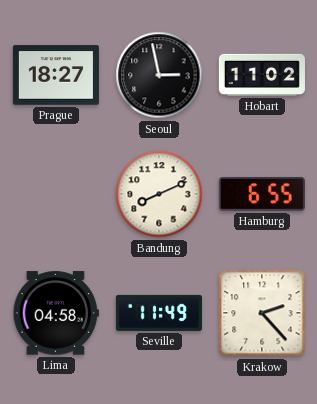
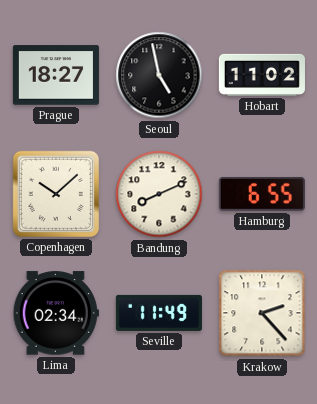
Seoul: 2:58 -> 4:58
Copenhagen: none -> 10:08
Lima: 04:58 -> 02:34
